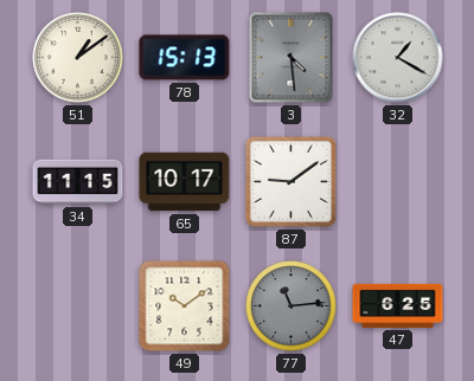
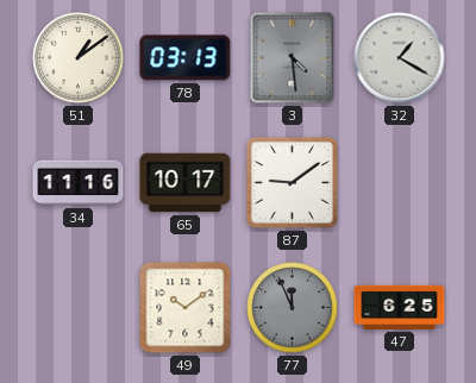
78: 15:13 -> 03:13
34: 11:15 -> 11:16
77: 11:14 -> 11:56
